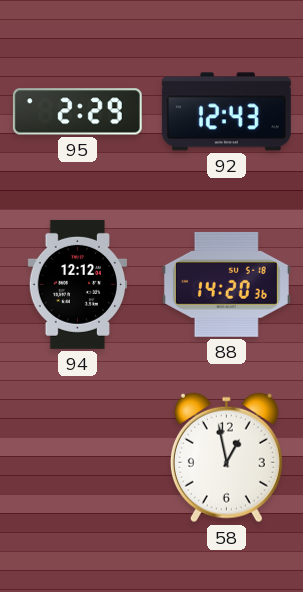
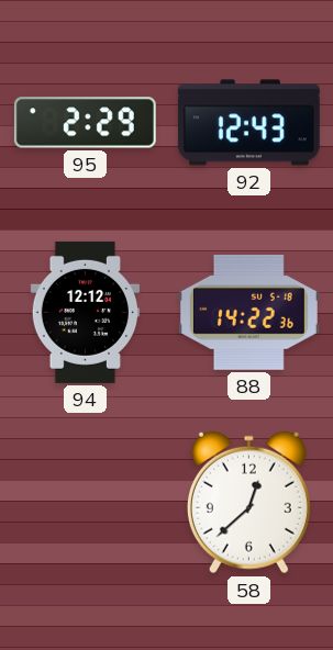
88: 14:20 -> 14:22
58: 12:58 -> 12:38
